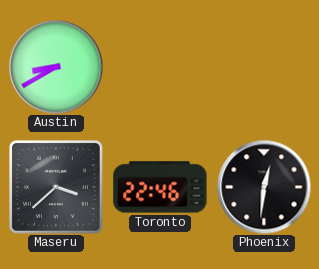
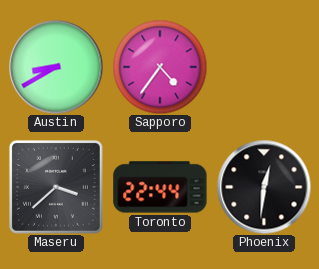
Sapporo: none -> 4:36
Toronto: 22:46 -> 22:44
